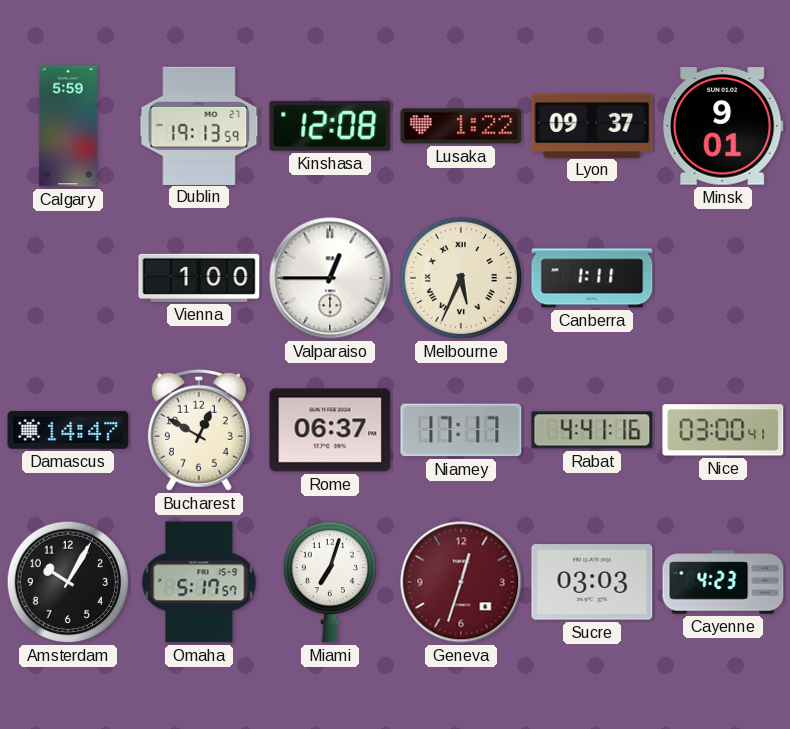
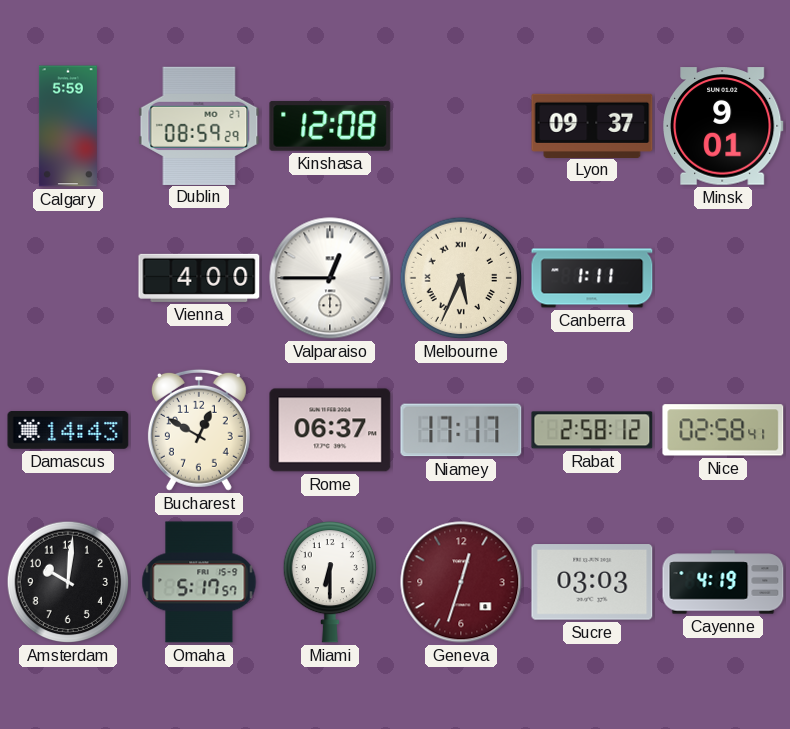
Dublin: 19:13 -> 08:59
Lusaka: 1:22 -> none
Vienna: 1:00 -> 4:00
Damascus: 14:47 -> 14:43
Rabat: 4:41 -> 2:58
Nice: 03:00 -> 02:58
Amsterdam: 10:05 -> 10:01
Miami: 7:03 -> 6:30
Cayenne: 4:23 -> 4:19
